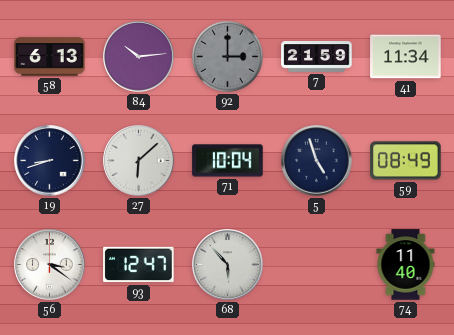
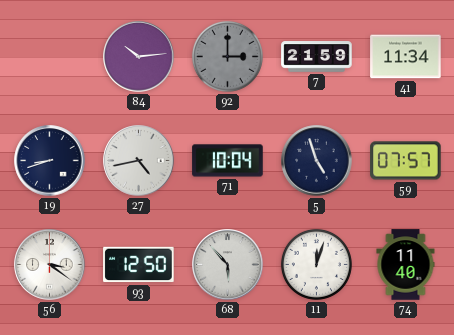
58: 6:13 -> none
27: 6:08 -> 4:43
59: 08:49 -> 07:57
93: 12:47 -> 12:50
11: none -> 12:03
